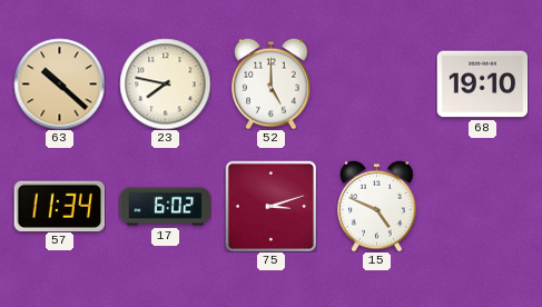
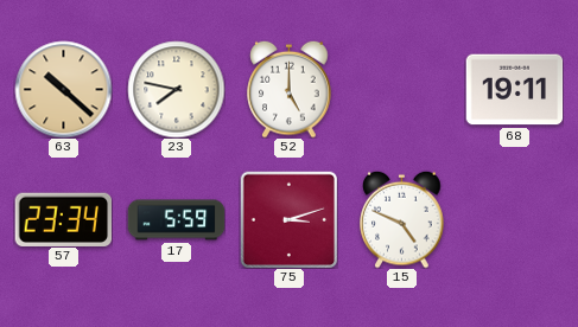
68: 19:10 -> 19:11
57: 11:34 -> 23:34
17: 6:02 -> 5:59
